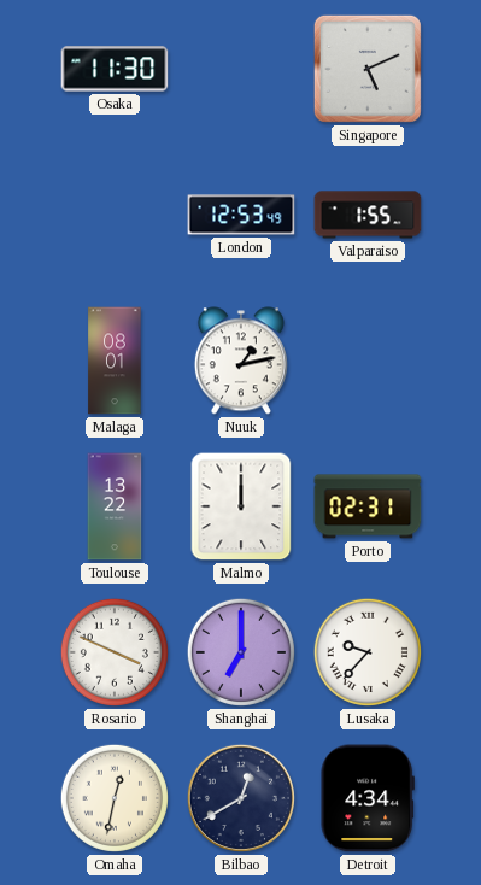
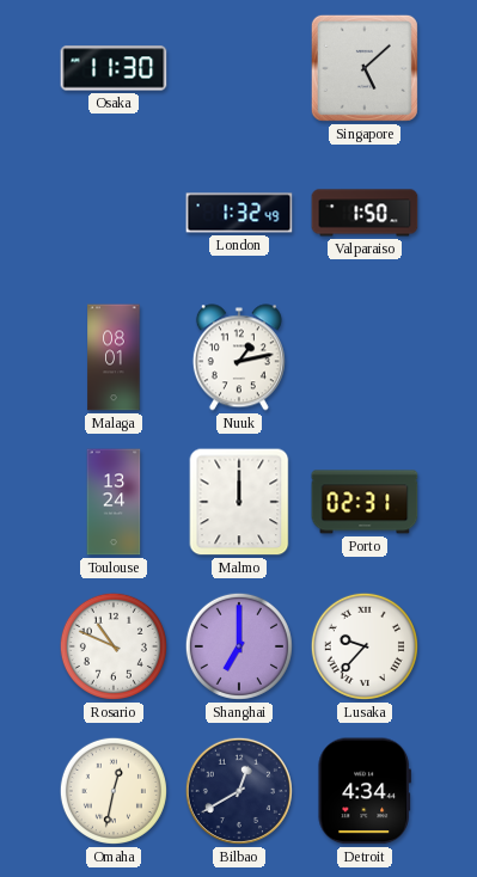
Singapore: 5:11 -> 5:08
London: 12:53 -> 1:32
Valparaiso: 1:55 -> 1:50
Toulouse: 13:22 -> 13:24
Rosario: 3:49 -> 10:49
